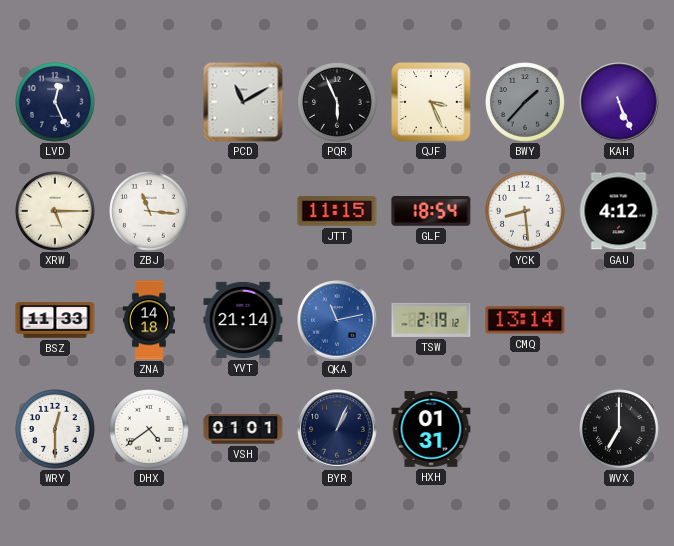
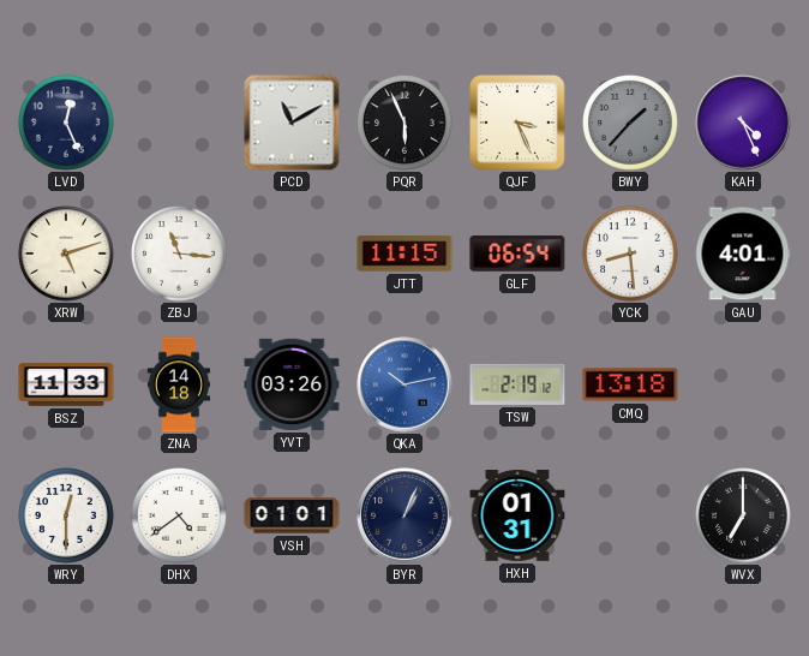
KAH: 5:26 -> 4:26
XRW: 5:15 -> 5:12
GLF: 18:54 -> 06:54
GAU: 4:12 -> 4:01
YVT: 21:14 -> 03:26
QKA: 11:13 -> 10:13
CMQ: 13:14 -> 13:18
